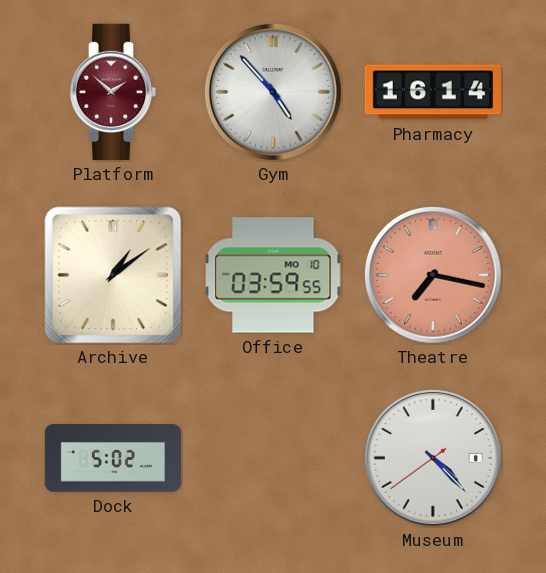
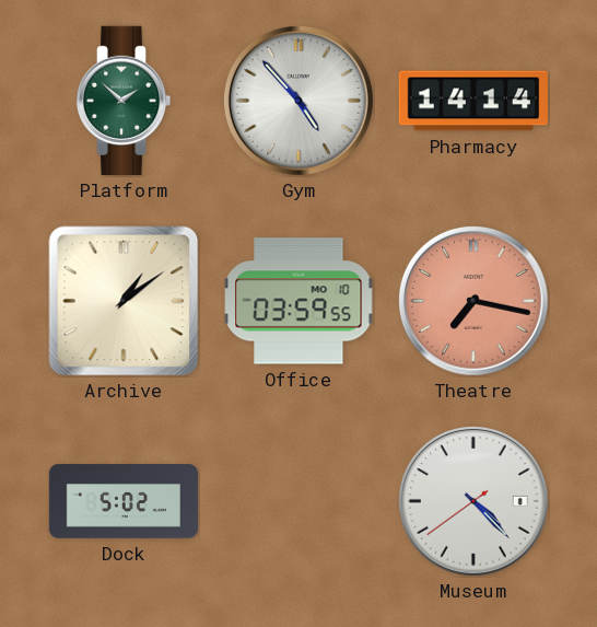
Platform dial: burgundy -> green
Pharmacy: 16:14 -> 14:14
